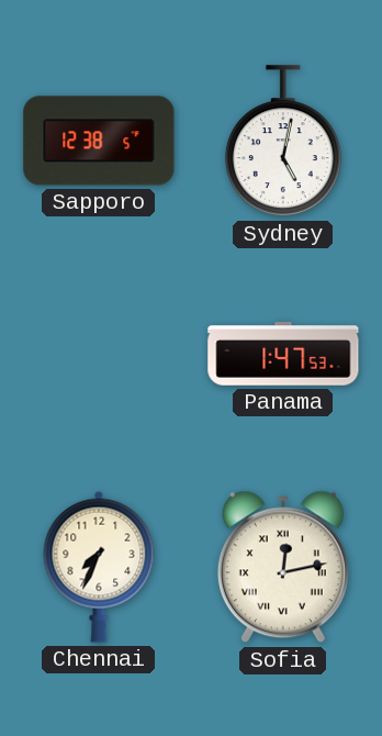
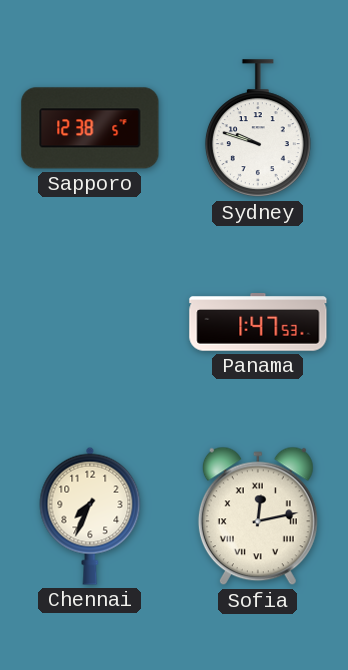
Sydney: 5:02 -> 9:48
